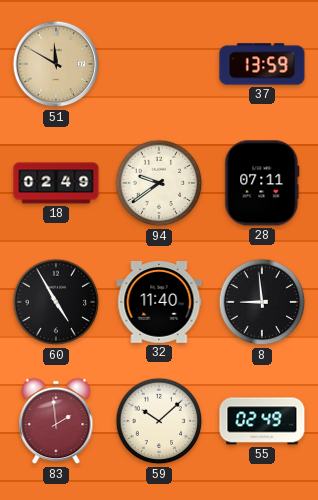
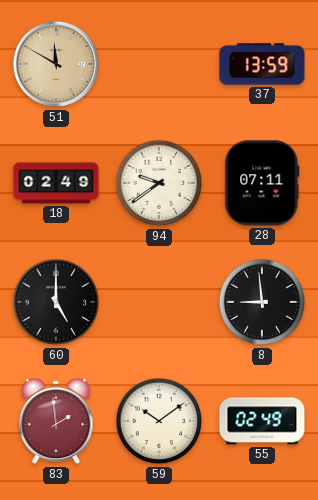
60: 4:55 -> 5:00
32: 11:40 -> none
59: 10:08 -> 10:09
